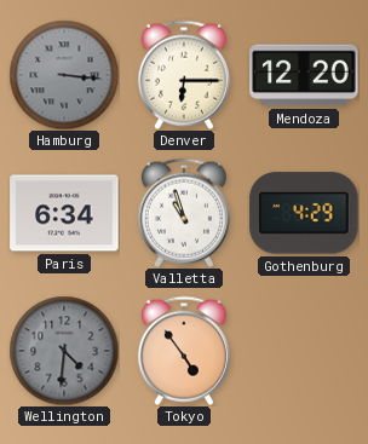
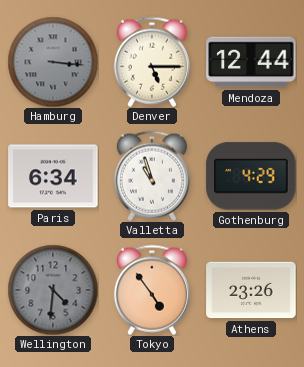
Denver: 6:15 -> 5:15
Mendoza: 12:20 -> 12:44
Athens: none -> 23:26
